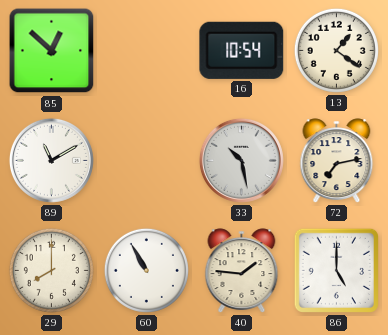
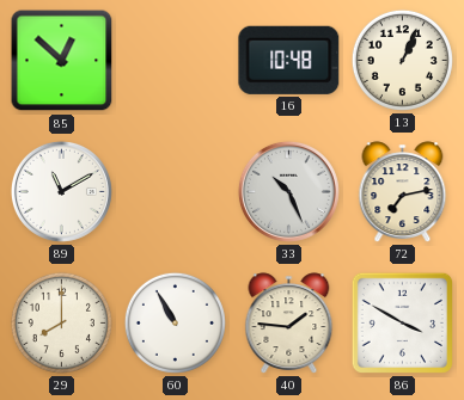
16: 10:54 -> 10:48
13: 1:21 -> 1:04
33: 10:28 -> 10:26
86: 5:00 -> 3:50
